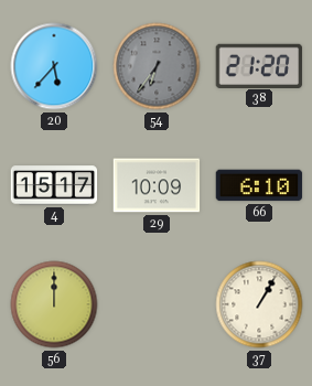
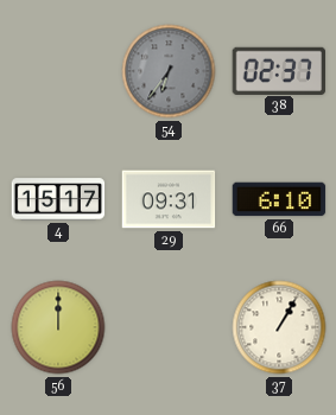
20: 5:37 -> none
38: 21:20 -> 02:37
29: 10:09 -> 09:31
